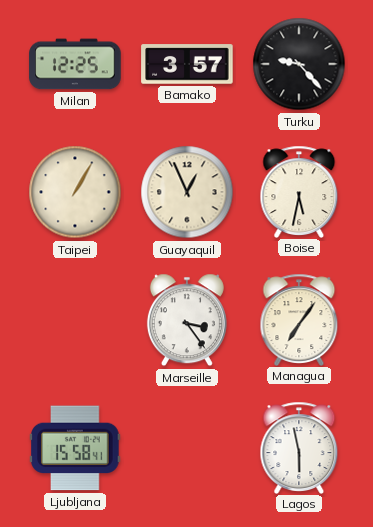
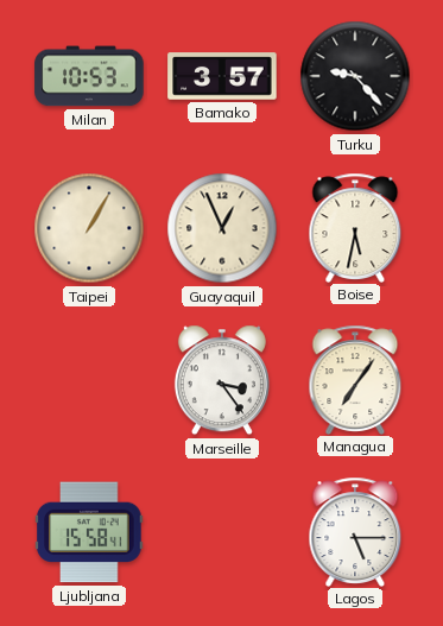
Milan: 12:25 -> 10:53
Lagos: 5:58 -> 5:15
